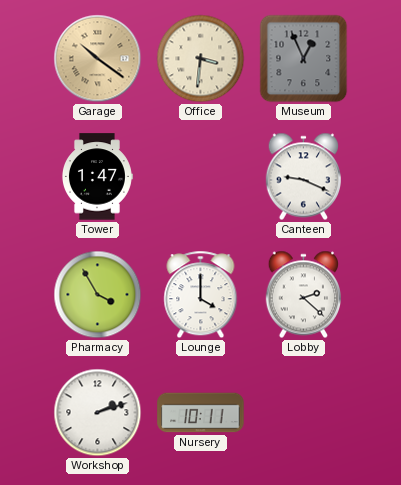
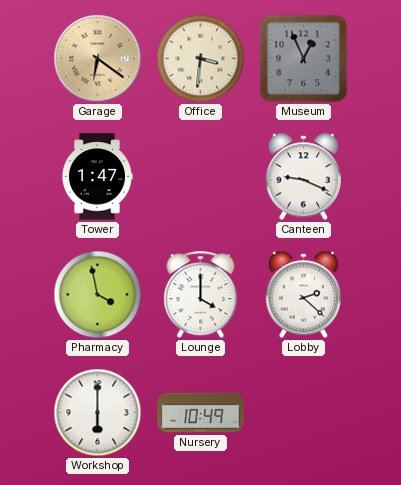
Garage: 10:21 -> 6:21
Pharmacy: 3:55 -> 3:58
Workshop: 2:12 -> 6:00
Nursery: 10:11 -> 10:49
